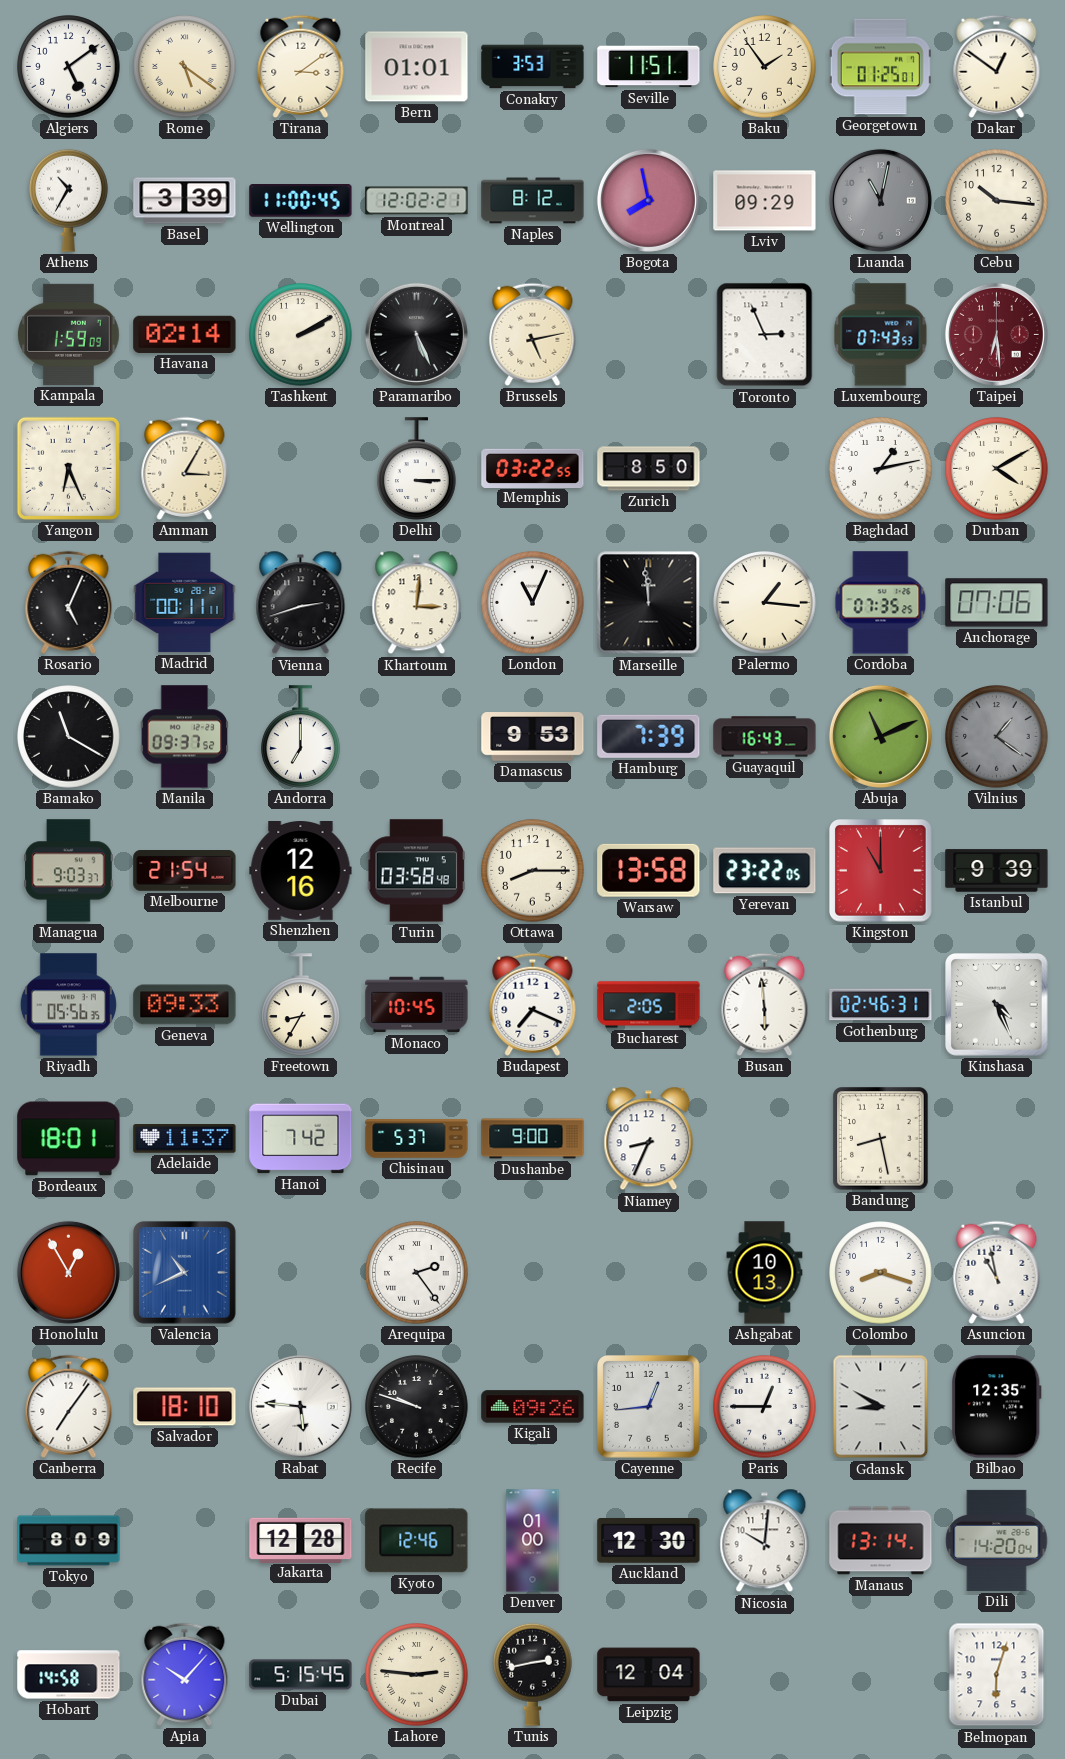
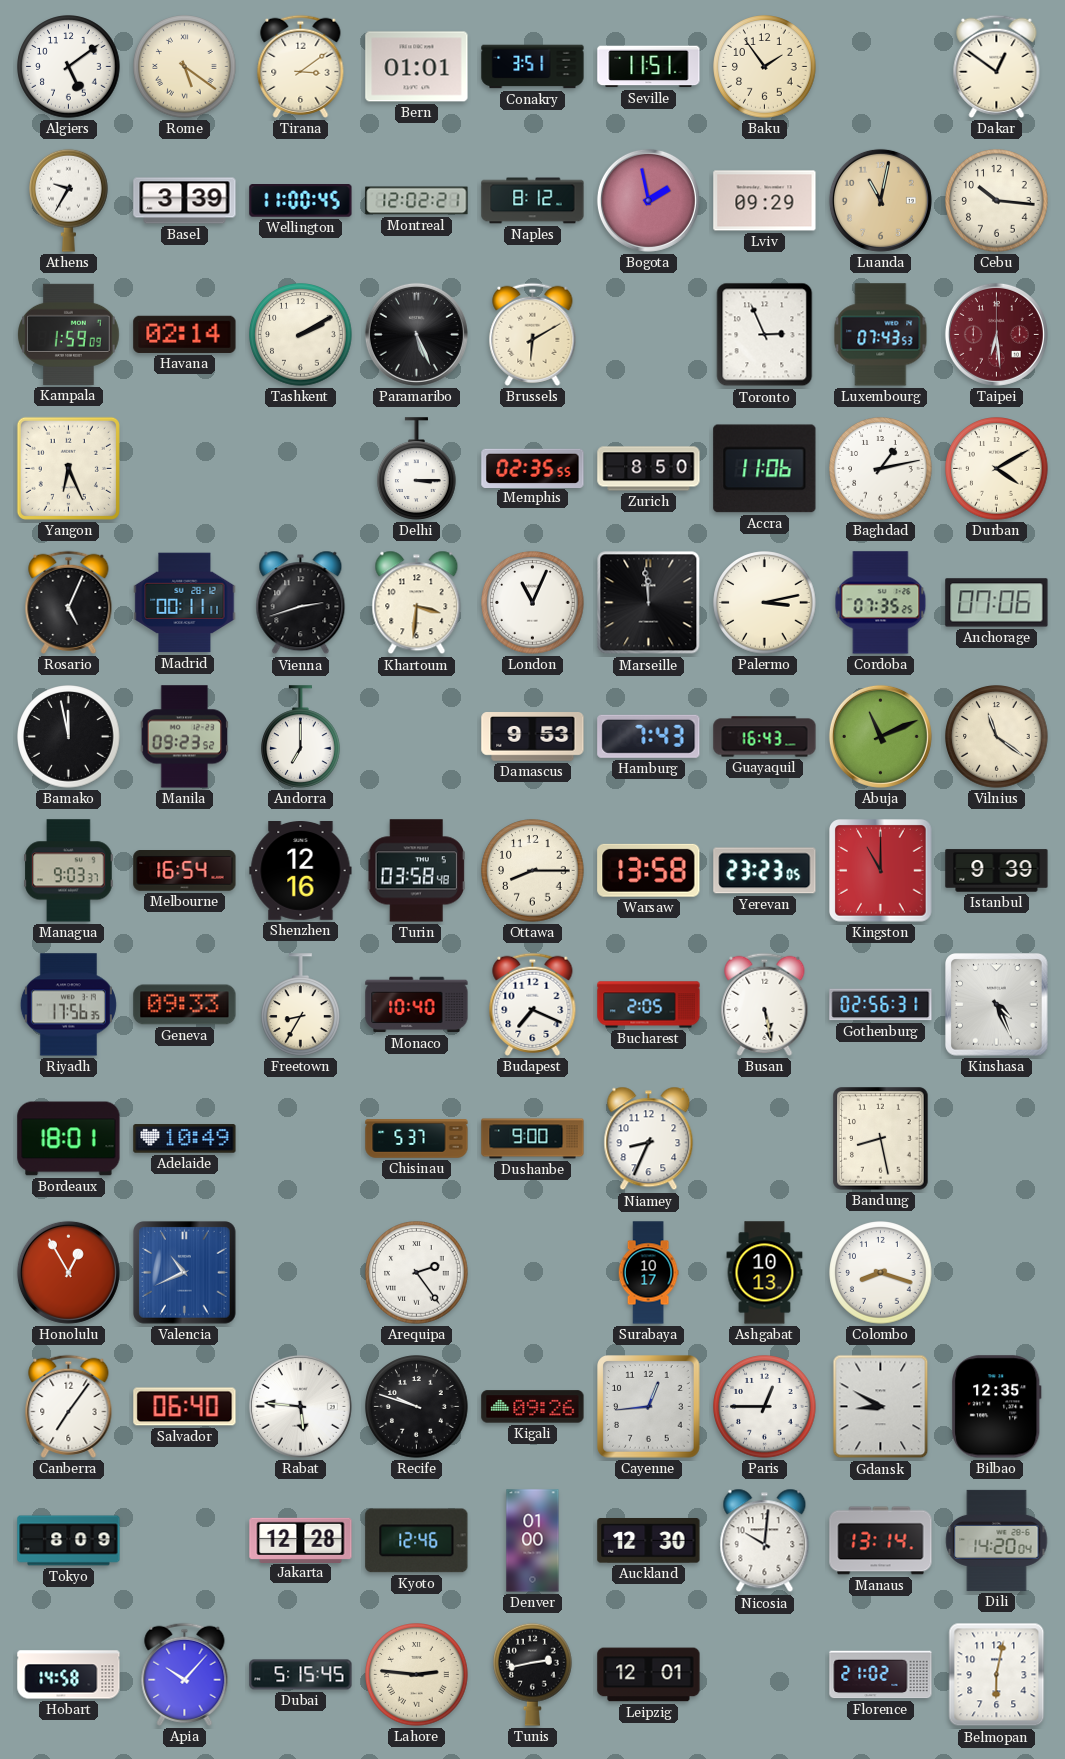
Conakry: 3:53 -> 3:51
Georgetown: 01:25 -> none
Athens: 10:35 -> 9:35
Bogota: 7:58 -> 1:58
Luanda dial: grey -> champagne
Brussels: 5:13 -> 6:10
Amman: 3:05 -> none
Memphis: 03:22 -> 02:35
Accra: none -> 11:06
Khartoum: 3:01 -> 3:31
Palermo: 1:16 -> 3:13
Bamako: 11:20 -> 11:58
Manila: 09:37 -> 09:23
Hamburg: 7:39 -> 7:43
Vilnius: 1:21 -> 11:21
Vilnius dial: grey -> cream
Melbourne: 21:54 -> 16:54
Yerevan: 23:22 -> 23:23
Riyadh: 05:56 -> 17:56
Monaco: 10:45 -> 10:40
Busan: 5:59 -> 5:28
Gothenburg: 02:46 -> 02:56
Adelaide: 11:37 -> 10:49
Hanoi: 7:42 -> none
Surabaya: none -> 10:17
Asuncion: 10:58 -> none
Salvador: 18:10 -> 06:40
Leipzig: 12:04 -> 12:01
Florence: none -> 21:02
Belmopan: 6:03 -> 6:02
